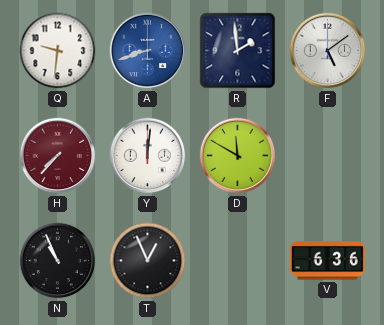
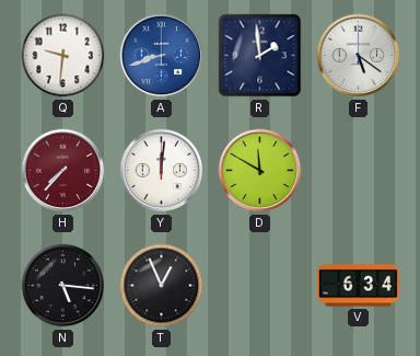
F: 5:09 -> 5:21
N: 10:56 -> 5:16
V: 6:36 -> 6:34
